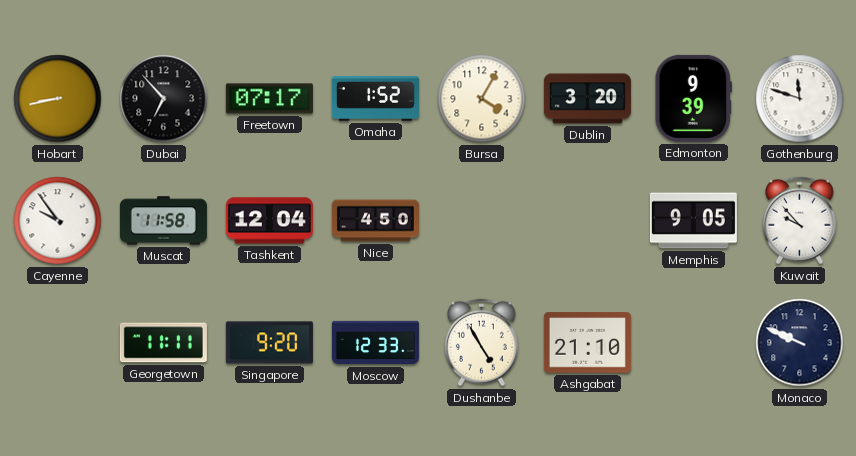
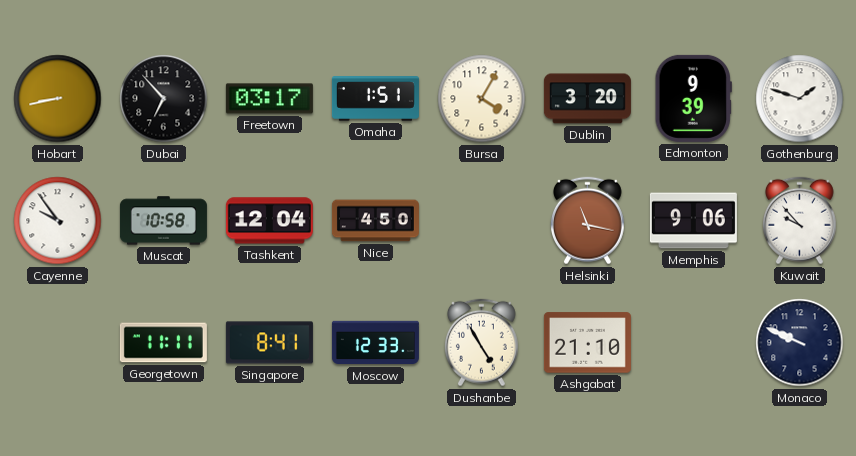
Freetown: 07:17 -> 03:17
Omaha: 1:52 -> 1:51
Gothenburg: 11:48 -> 1:48
Muscat: 11:58 -> 10:58
Helsinki: none -> 11:17
Memphis: 9:05 -> 9:06
Singapore: 9:20 -> 8:41
